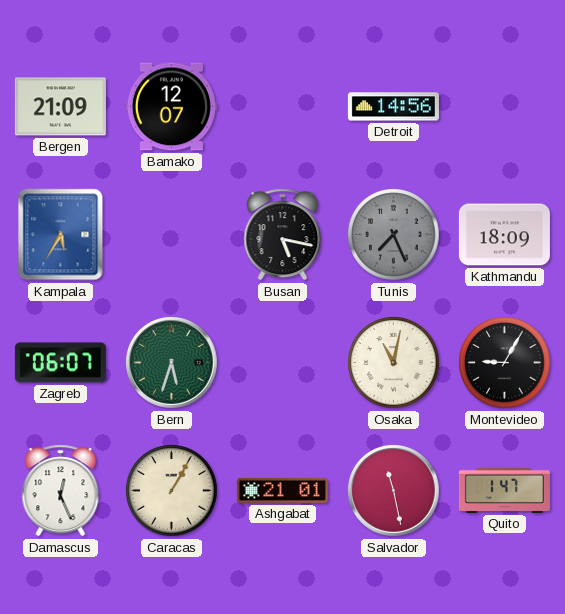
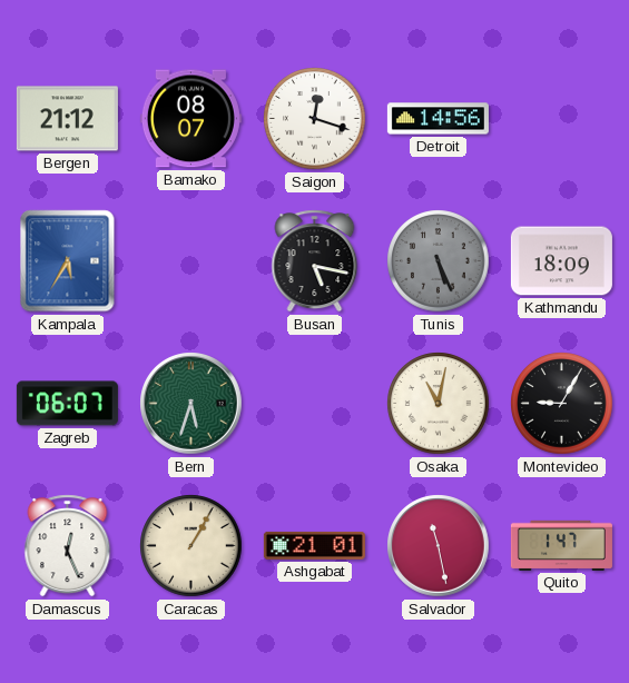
Bergen: 21:09 -> 21:12
Bamako: 12:07 -> 08:07
Saigon: none -> 12:18
Tunis: 7:26 -> 5:26
